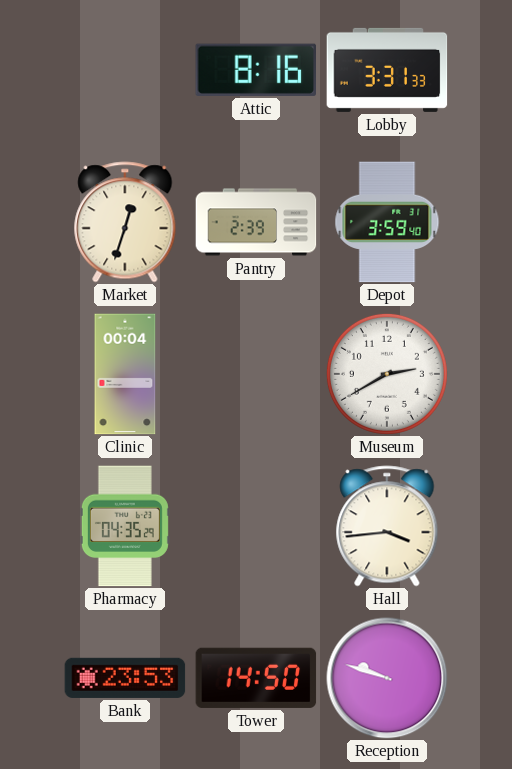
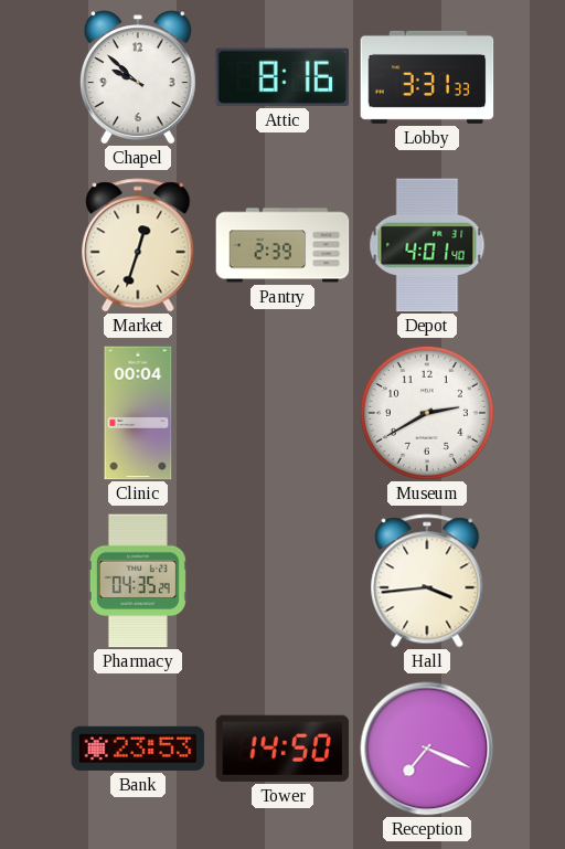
Chapel: none -> 9:52
Depot: 3:59 -> 4:01
Reception: 9:48 -> 7:19
